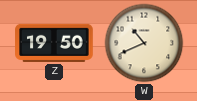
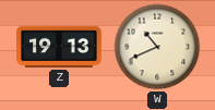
Z: 19:50 -> 19:13
